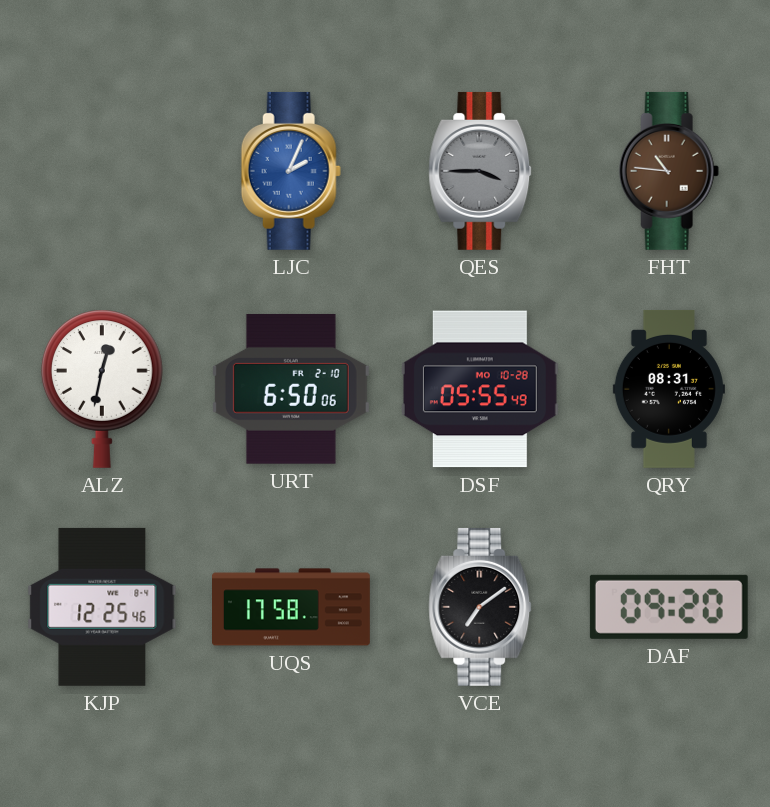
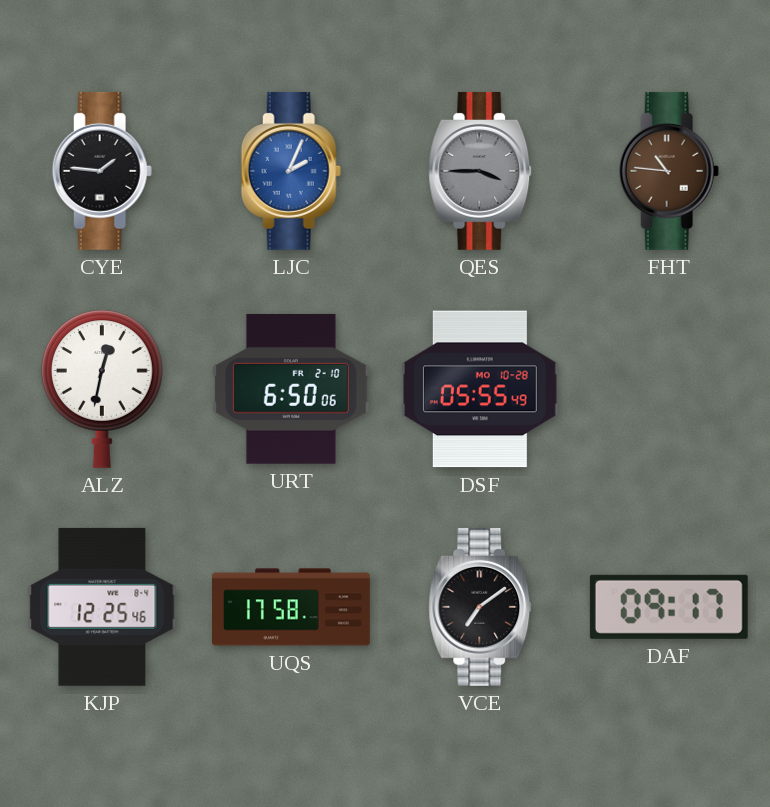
CYE: none -> 1:46
QRY: 08:31 -> none
DAF: 09:20 -> 09:17
